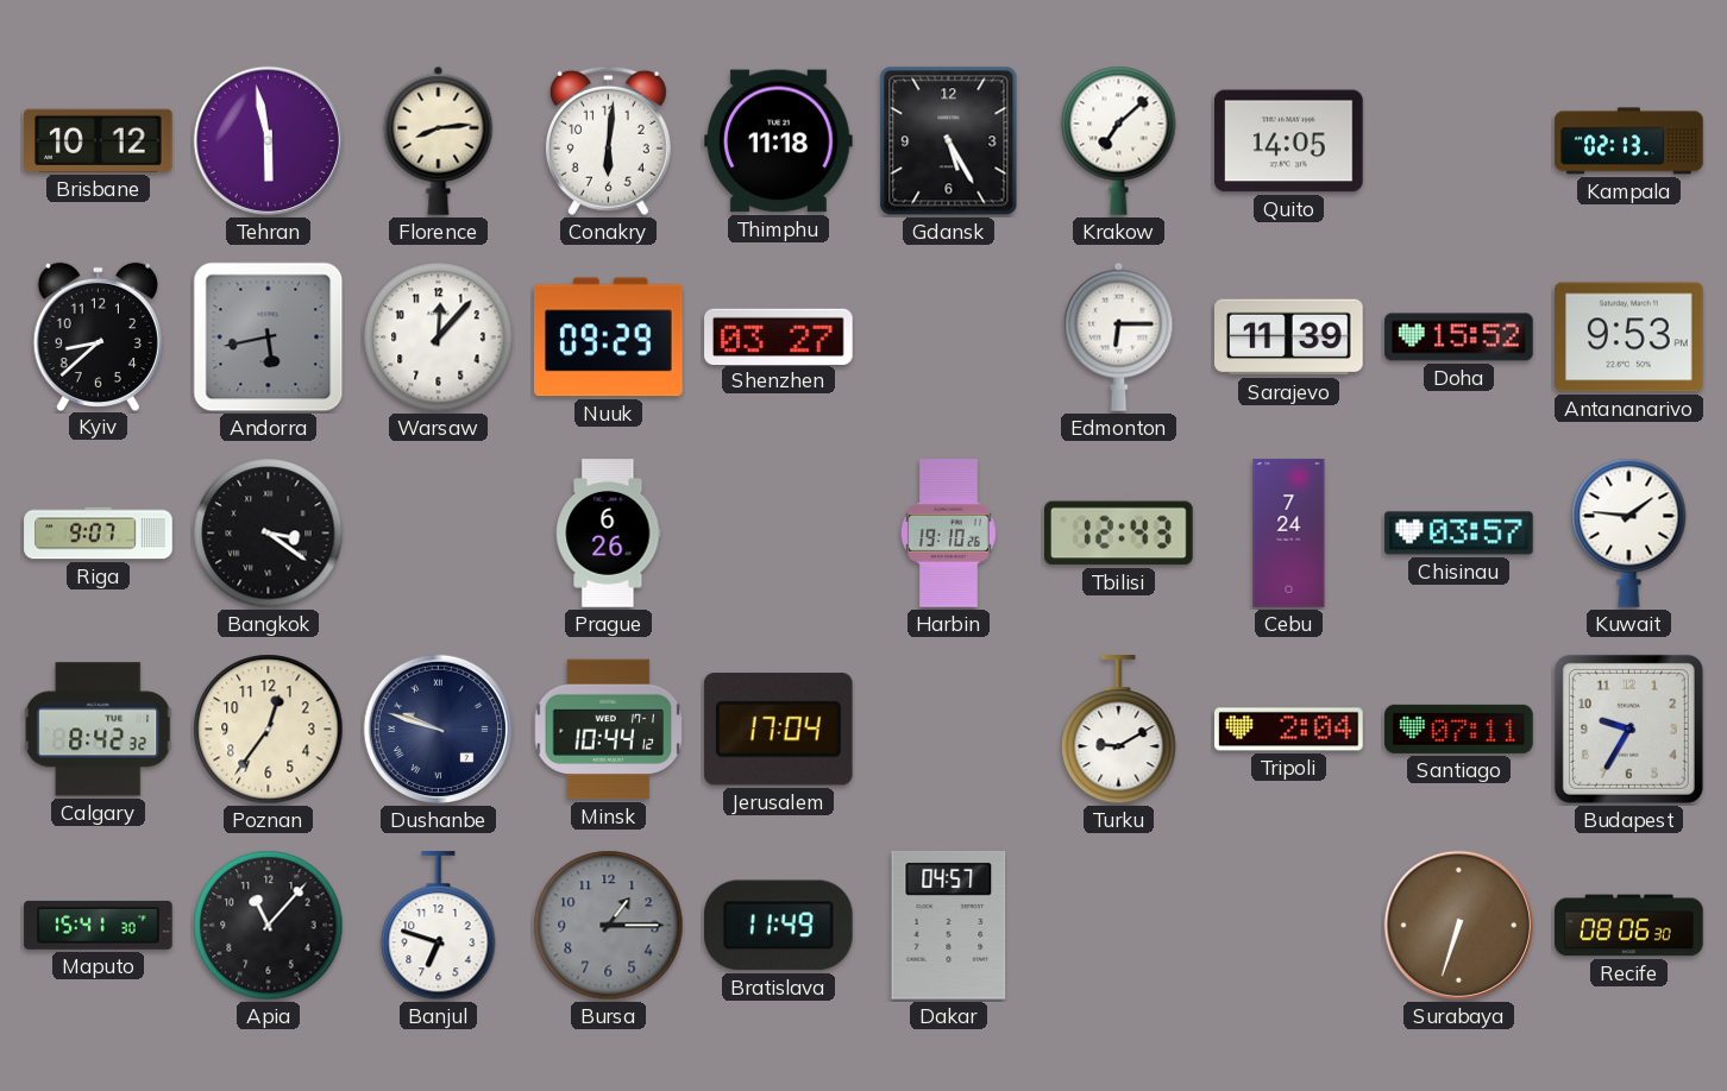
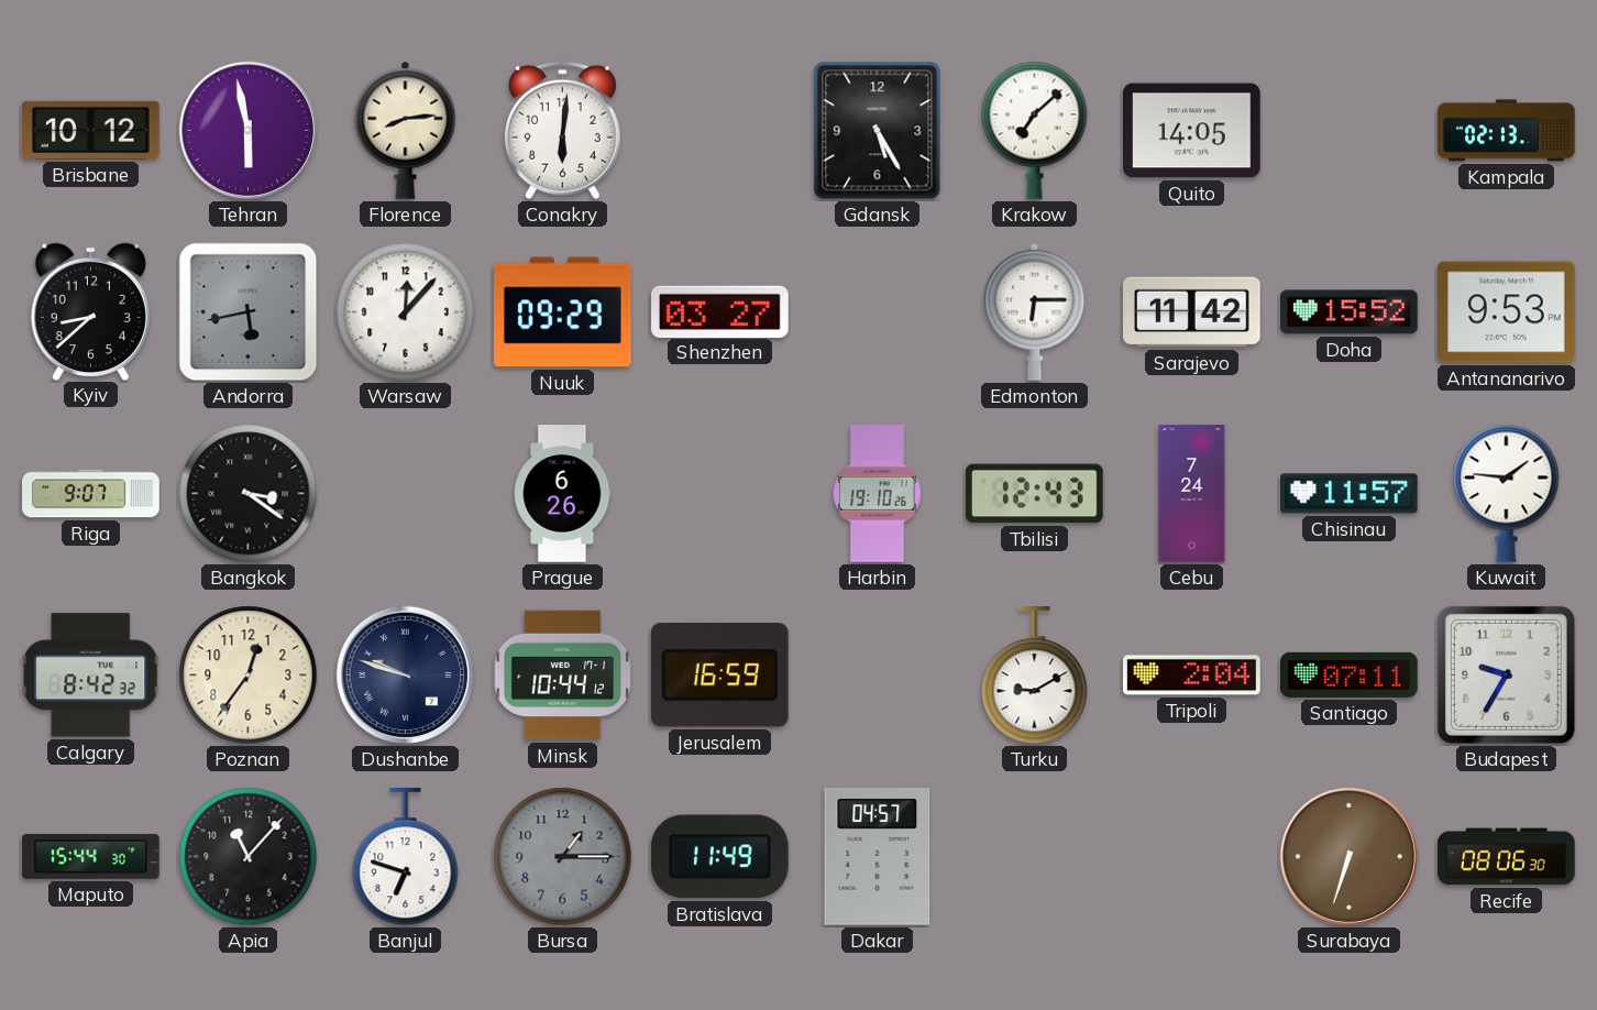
Thimphu: 11:18 -> none
Sarajevo: 11:39 -> 11:42
Chisinau: 03:57 -> 11:57
Jerusalem: 17:04 -> 16:59
Maputo: 15:41 -> 15:44
